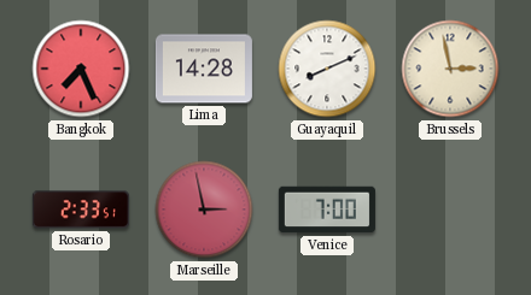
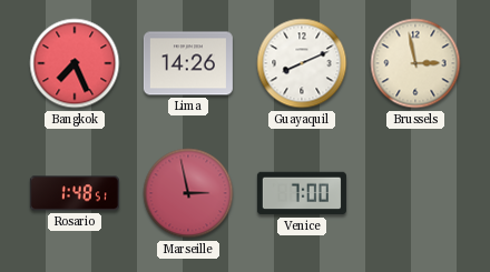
Lima: 14:28 -> 14:26
Rosario: 2:33 -> 1:48
